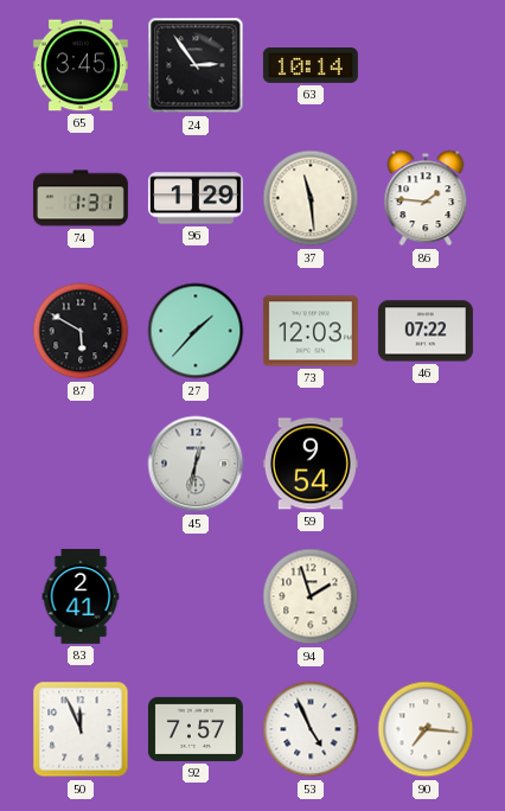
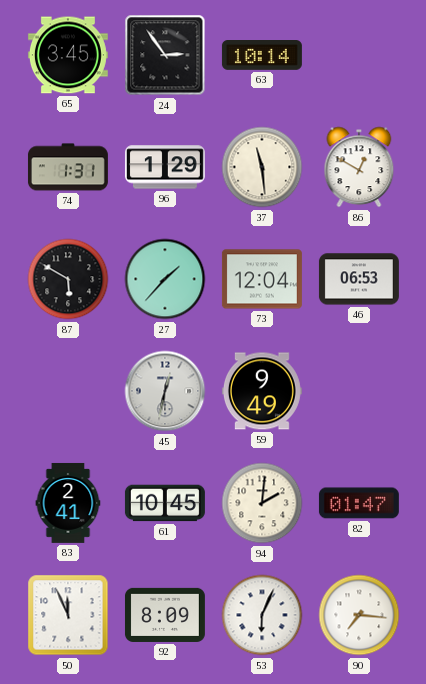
86: 1:46 -> 12:50
73: 12:03 -> 12:04
46: 07:22 -> 06:53
59: 9:54 -> 9:49
61: none -> 10:45
94: 1:57 -> 2:01
82: none -> 01:47
92: 7:57 -> 8:09
53: 4:56 -> 6:04
